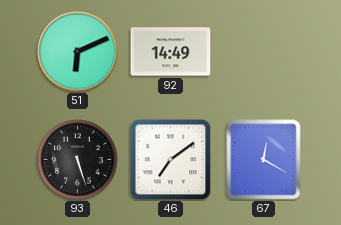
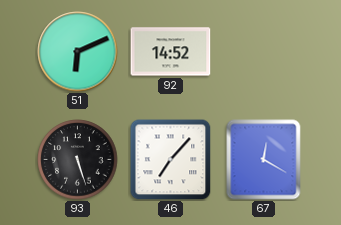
92: 14:49 -> 14:52
46: 7:09 -> 7:07
